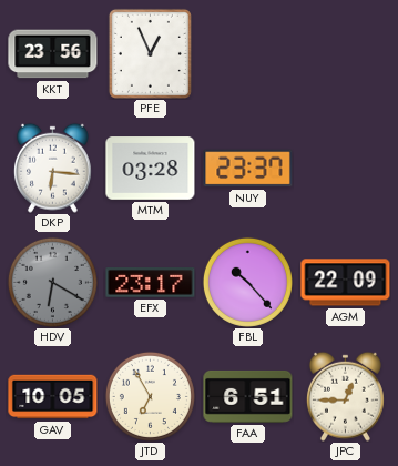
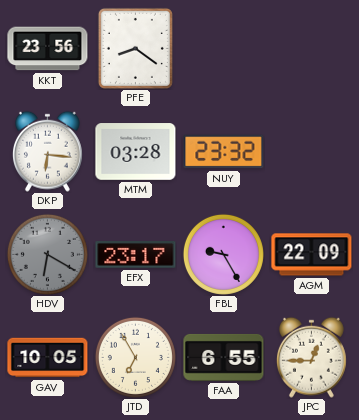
PFE: 12:56 -> 8:21
NUY: 23:37 -> 23:32
FBL: 10:23 -> 9:25
FAA: 6:51 -> 6:55
